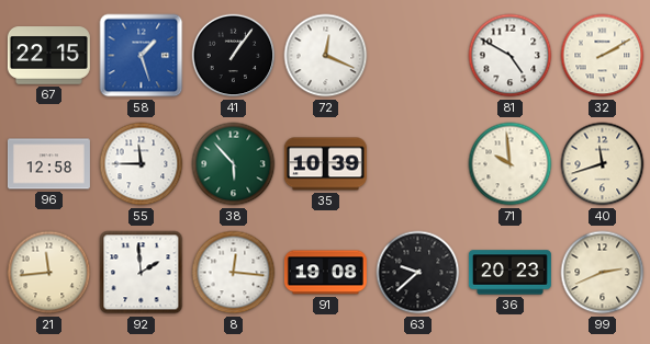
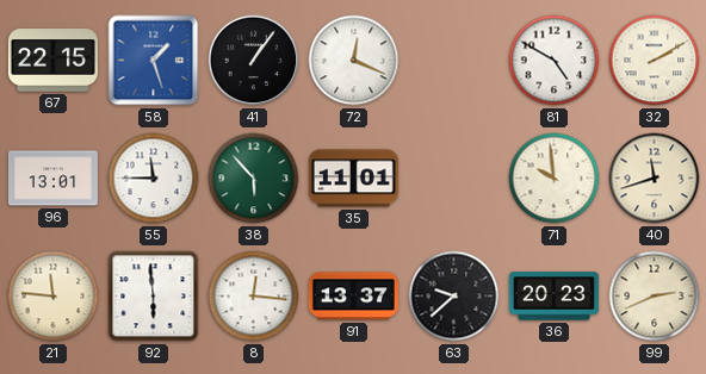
96: 12:58 -> 13:01
35: 10:39 -> 11:01
21: 11:44 -> 11:46
92: 1:59 -> 5:59
91: 19:08 -> 13:37
